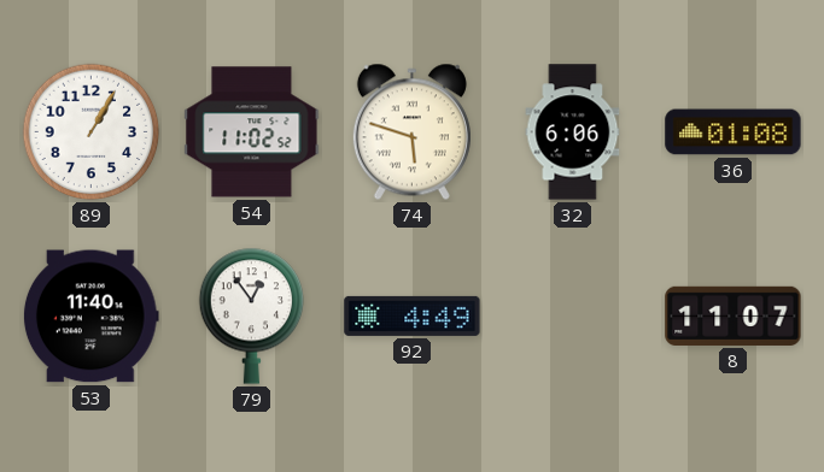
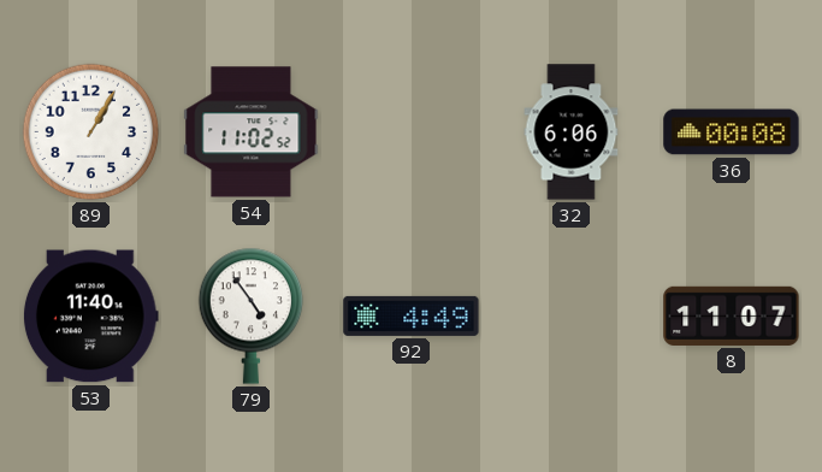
74: 5:48 -> none
36: 01:08 -> 00:08
79: 12:54 -> 4:54
